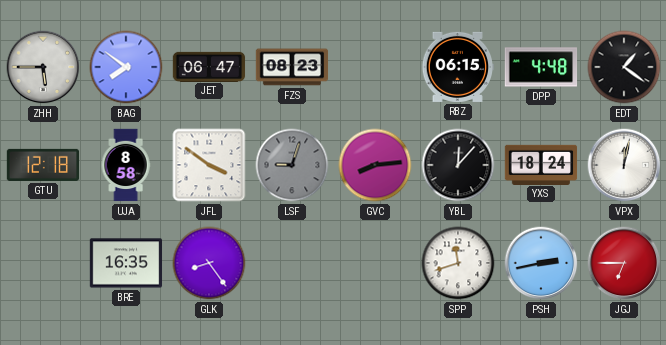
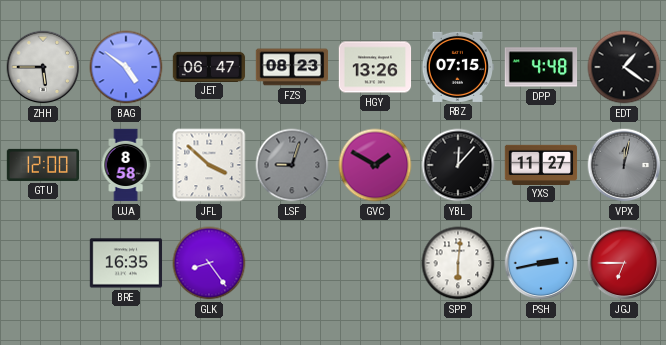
BAG: 7:51 -> 4:51
HGY: none -> 13:26
RBZ: 06:15 -> 07:15
GTU: 12:18 -> 12:00
JFL: 3:51 -> 3:52
GVC: 8:14 -> 1:50
YXS: 18:24 -> 11:27
VPX dial: white -> grey
SPP: 11:42 -> 6:01
